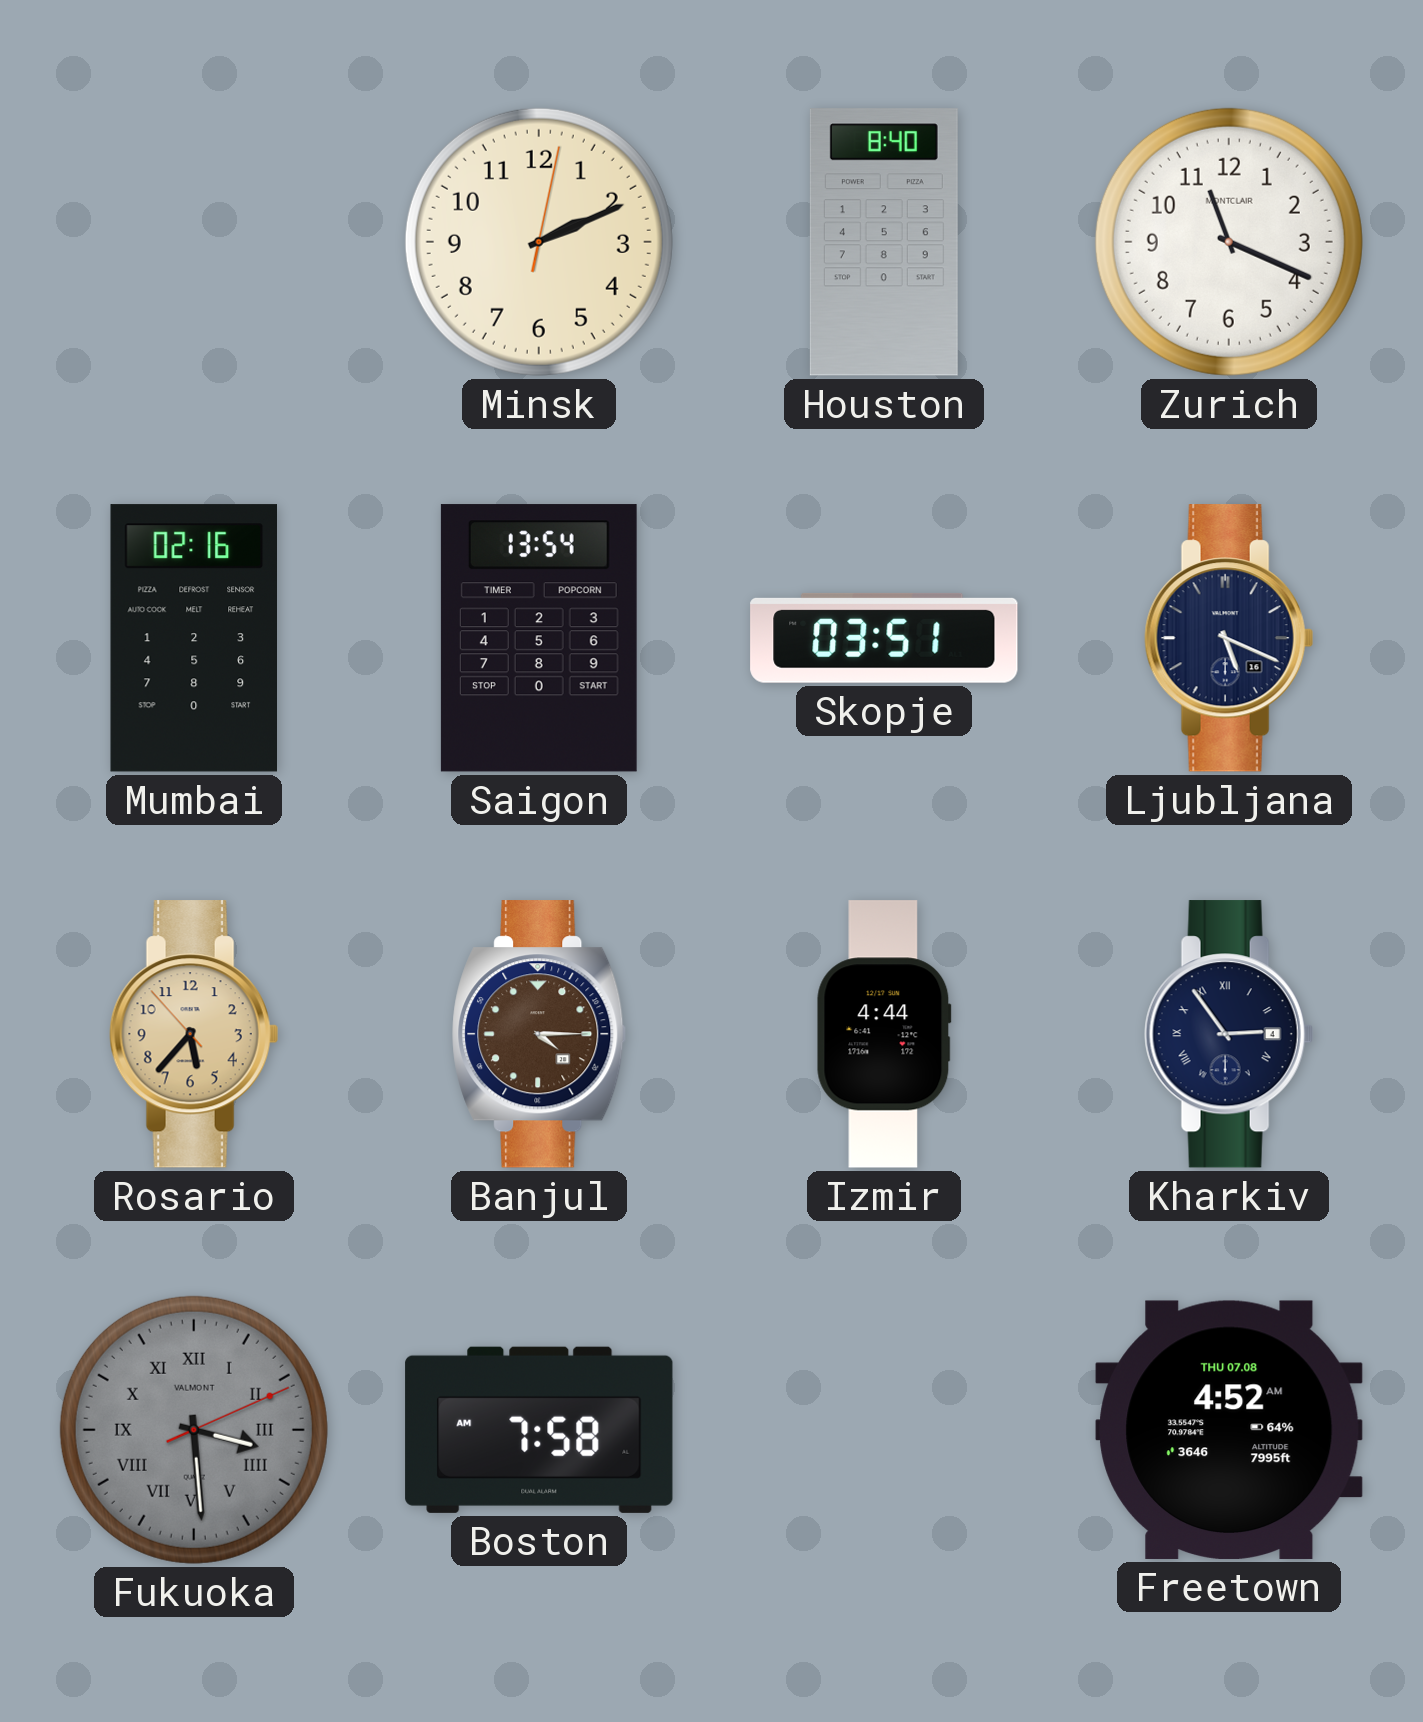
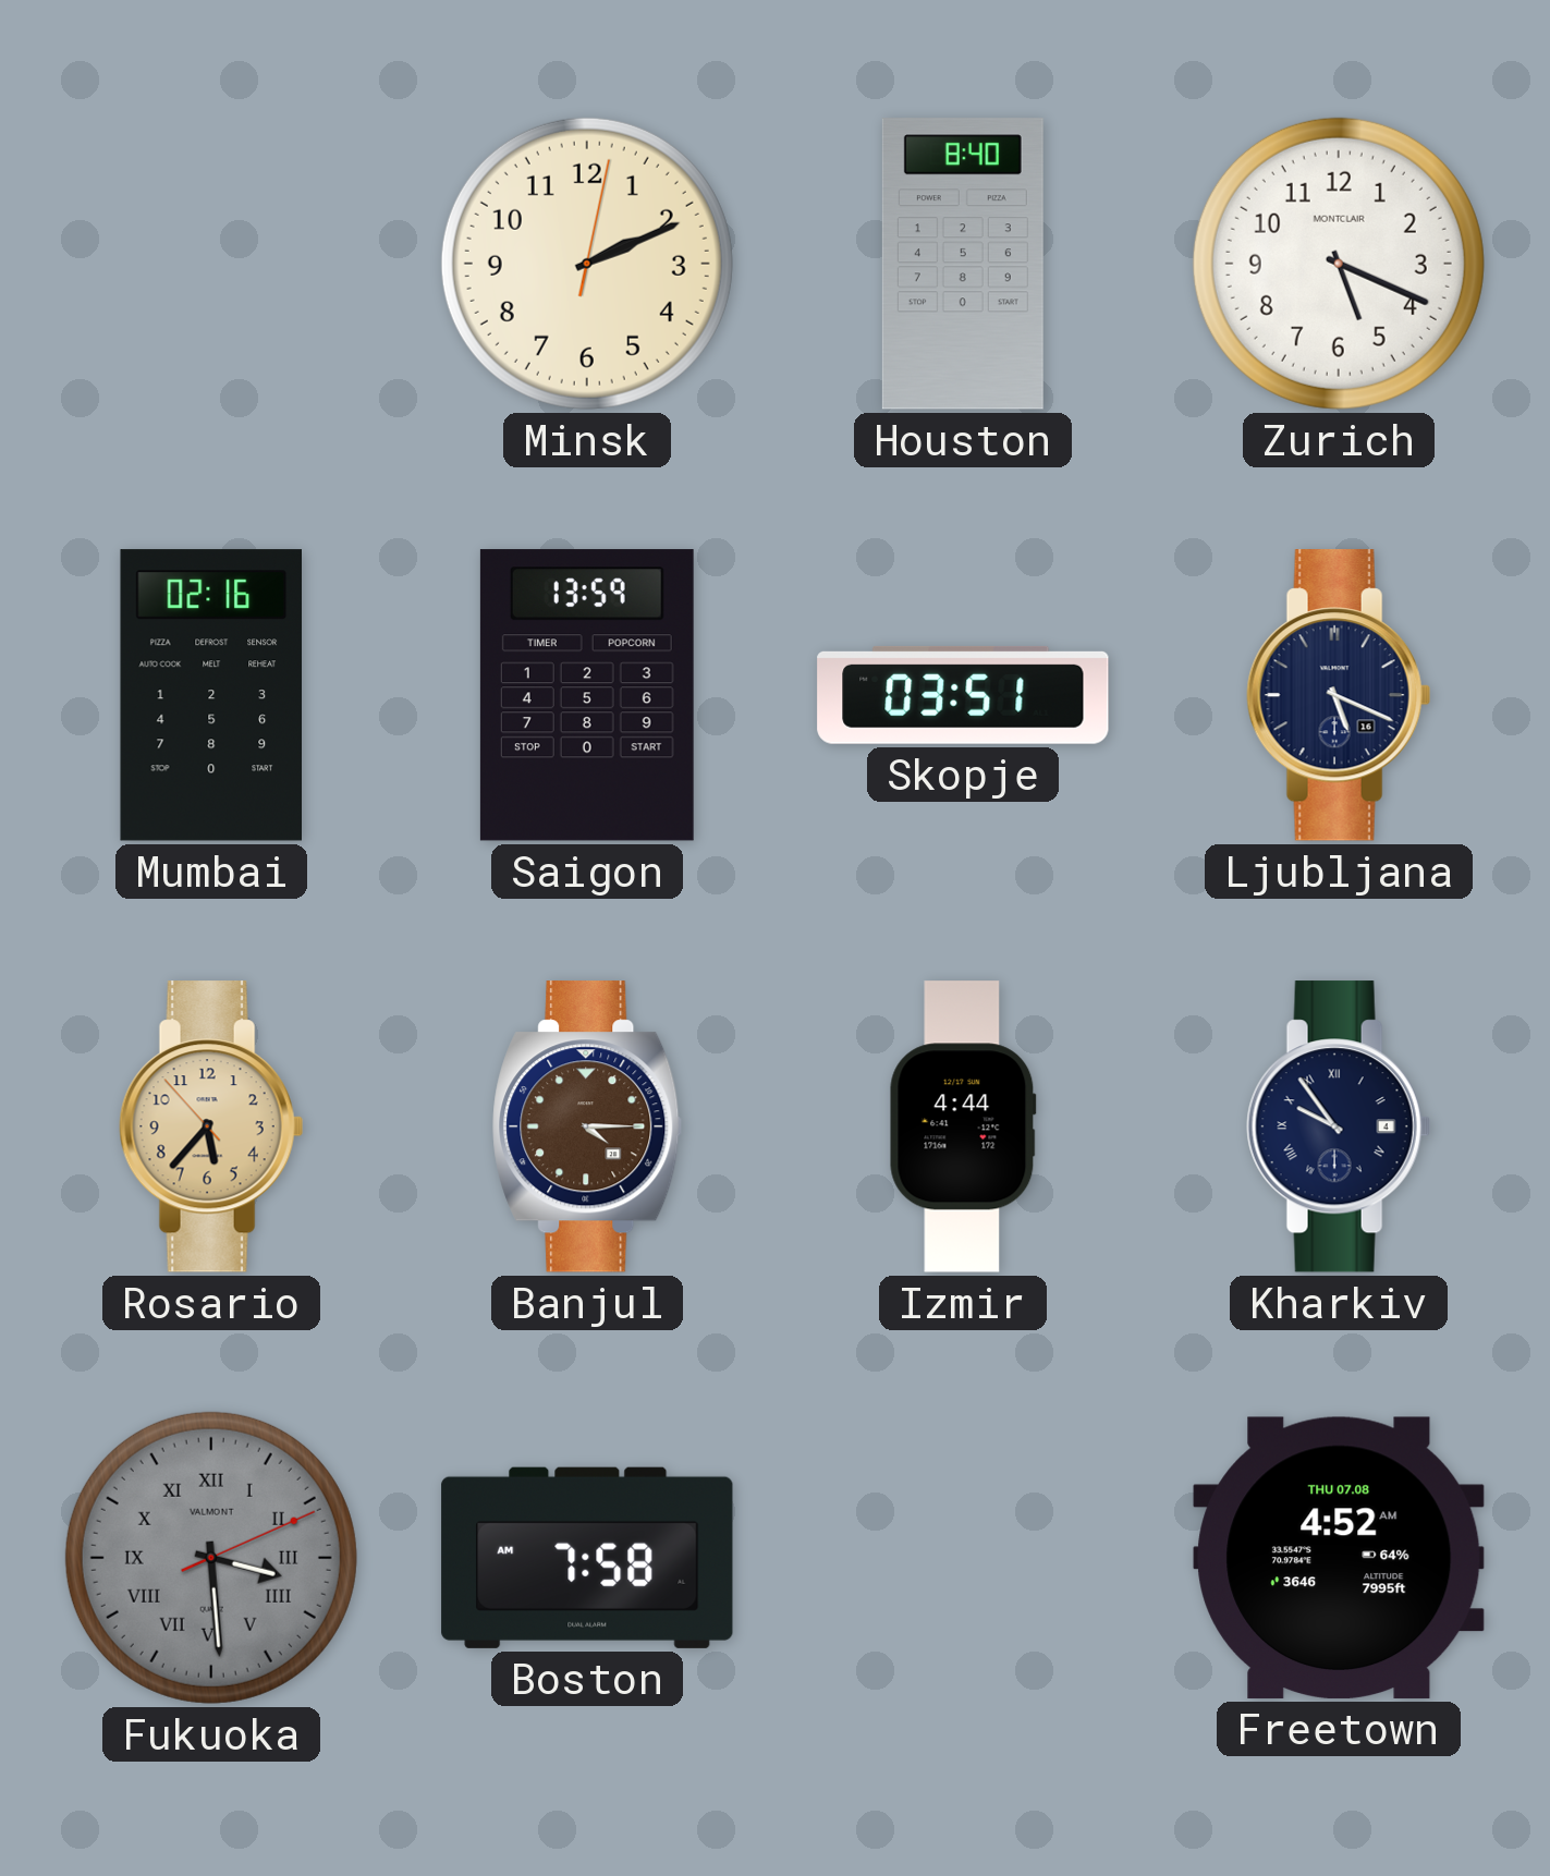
Zurich: 11:19 -> 5:19
Saigon: 13:54 -> 13:59
Kharkiv: 2:54 -> 9:54
